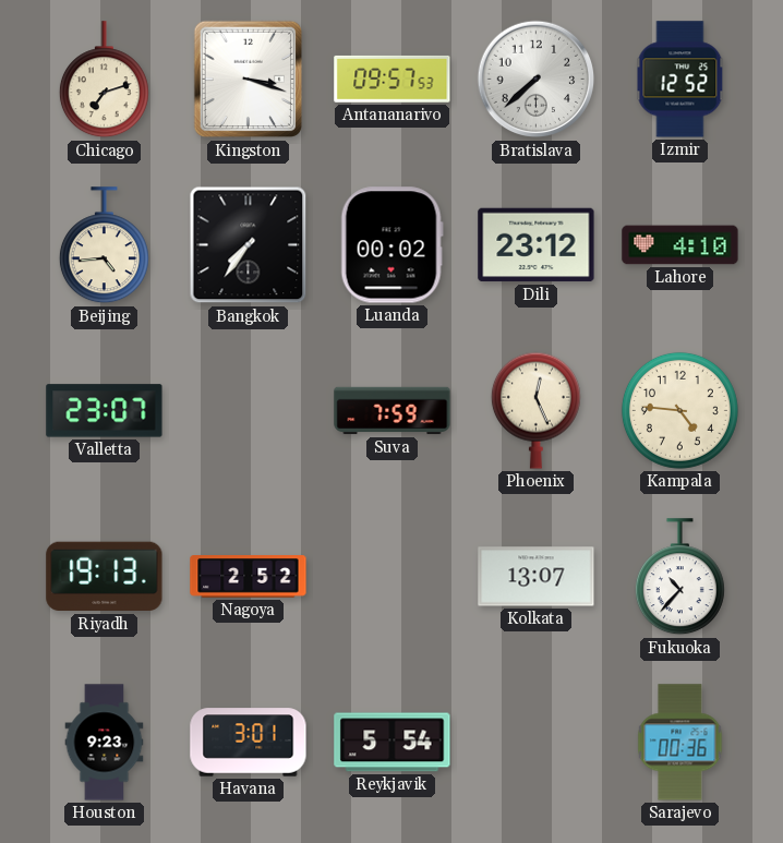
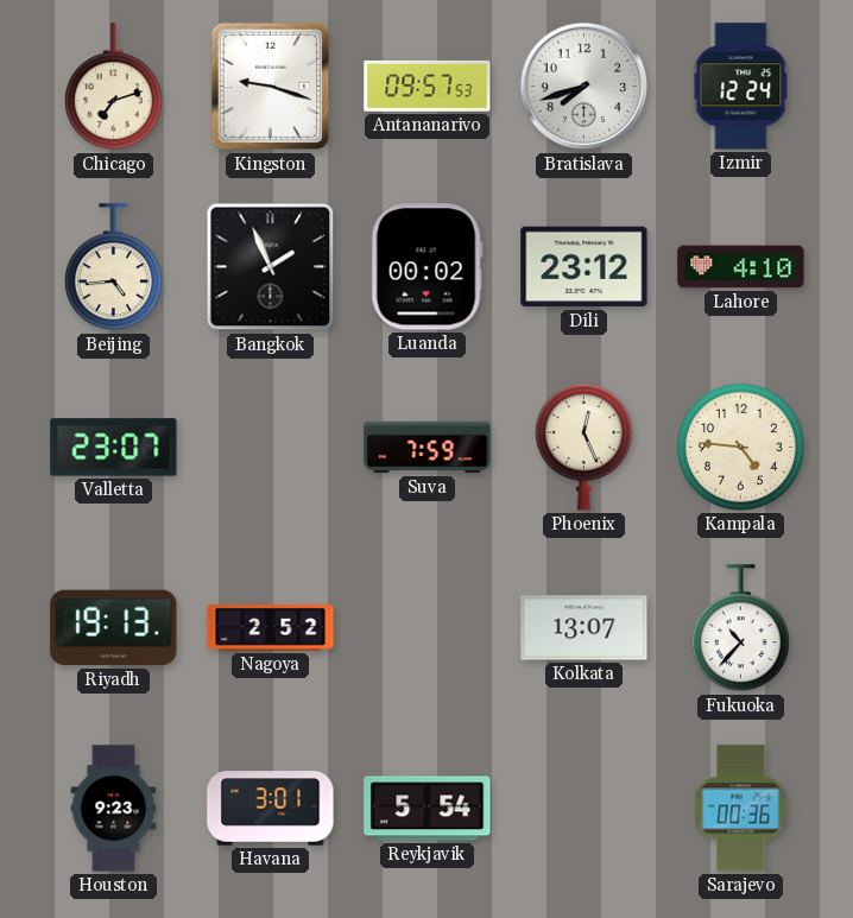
Kingston: 3:18 -> 9:18
Bratislava: 7:38 -> 7:42
Izmir: 12:52 -> 12:24
Bangkok: 7:36 -> 1:56
